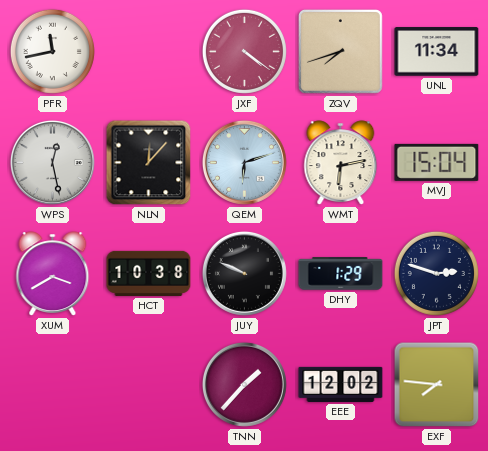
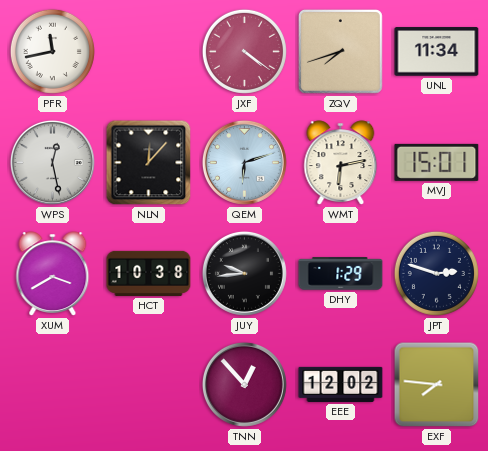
MVJ: 15:04 -> 15:01
JUY: 9:49 -> 9:44
TNN: 1:37 -> 12:53
